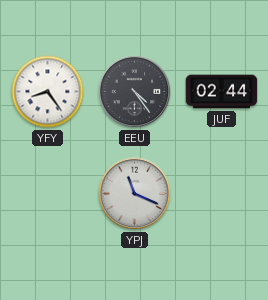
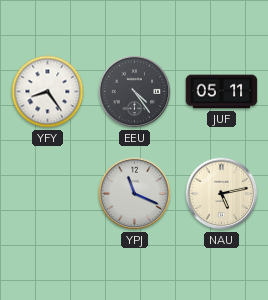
JUF: 02:44 -> 05:11
NAU: none -> 5:13
